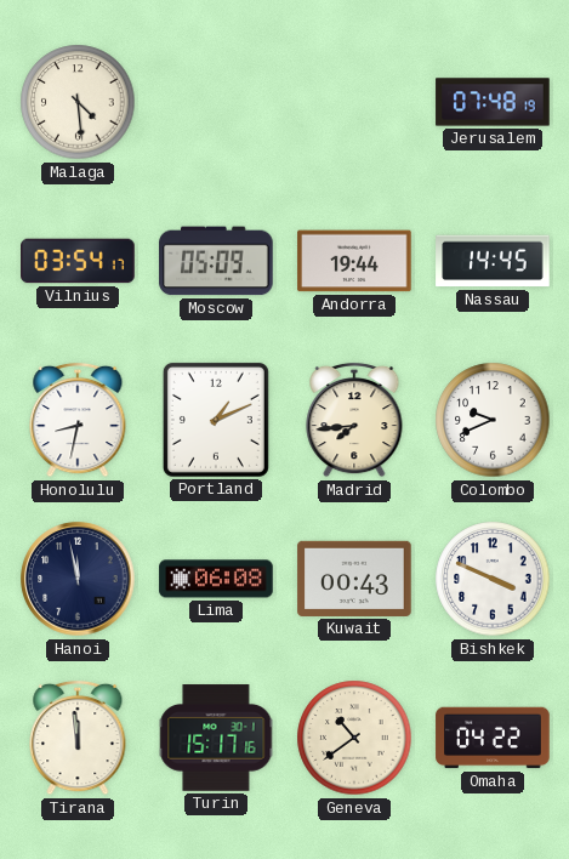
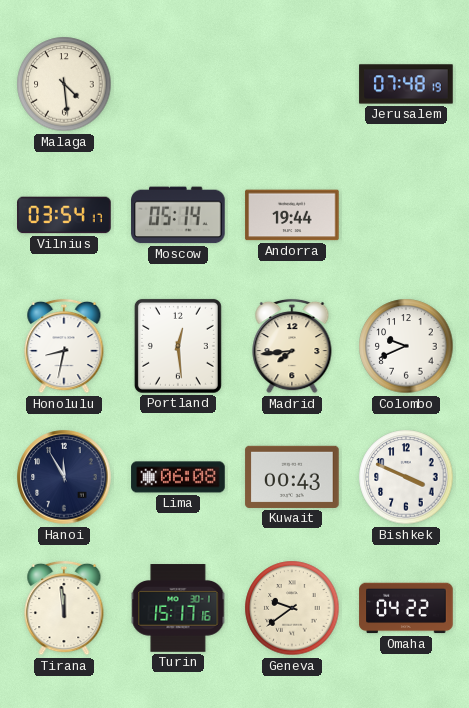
Moscow: 05:09 -> 05:14
Nassau: 14:45 -> none
Portland: 1:11 -> 12:29
Hanoi: 11:58 -> 11:55
Geneva: 10:39 -> 9:39
